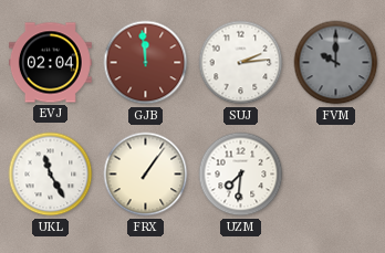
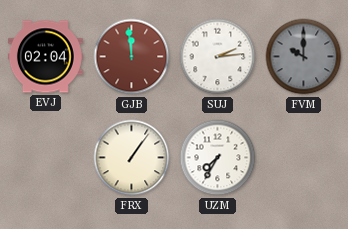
UKL: 11:25 -> none
UZM: 7:31 -> 7:35
